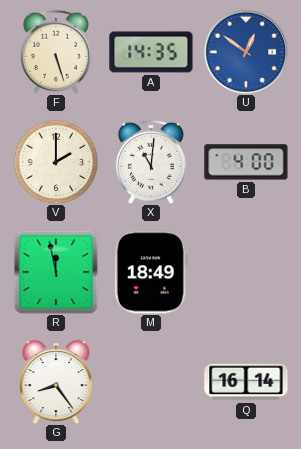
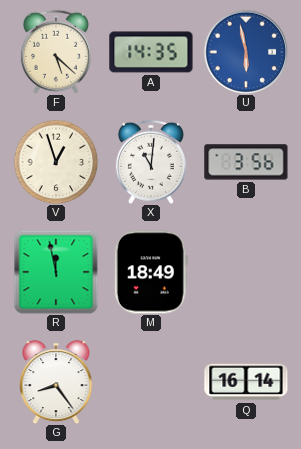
F: 5:27 -> 5:22
U: 12:51 -> 5:58
V: 2:00 -> 12:57
B: 4:00 -> 3:56
